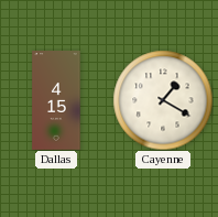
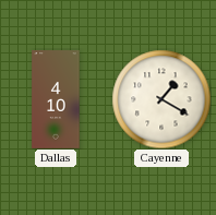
Dallas: 4:15 -> 4:10
